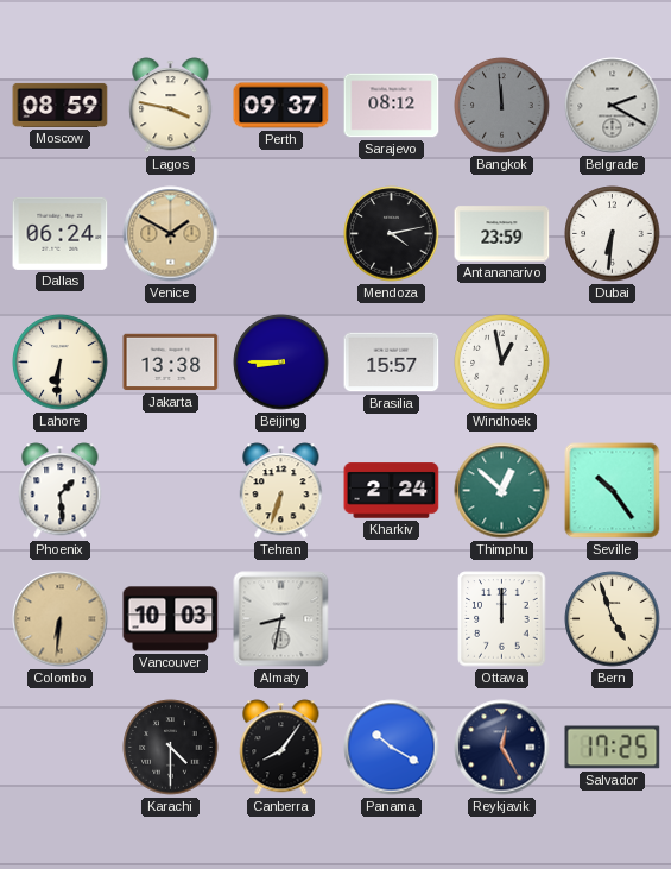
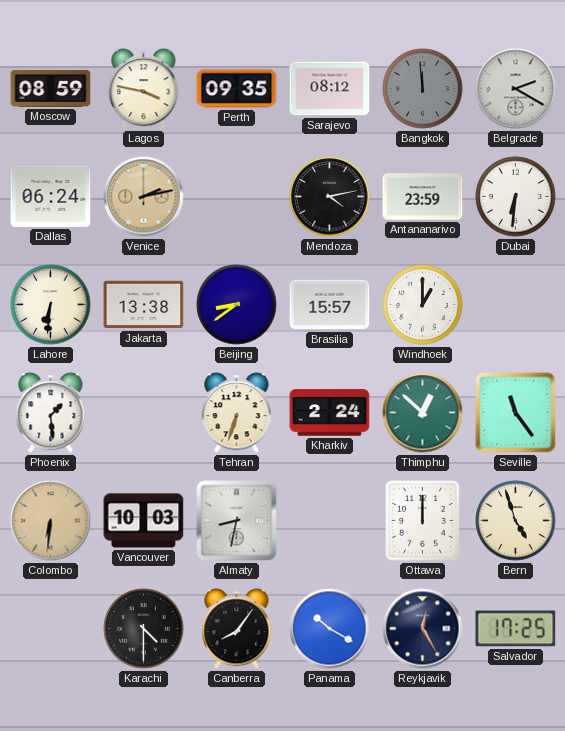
Perth: 09:37 -> 09:35
Venice: 1:50 -> 2:13
Beijing: 8:45 -> 8:39
Windhoek: 12:58 -> 1:00
Seville: 10:24 -> 11:24
